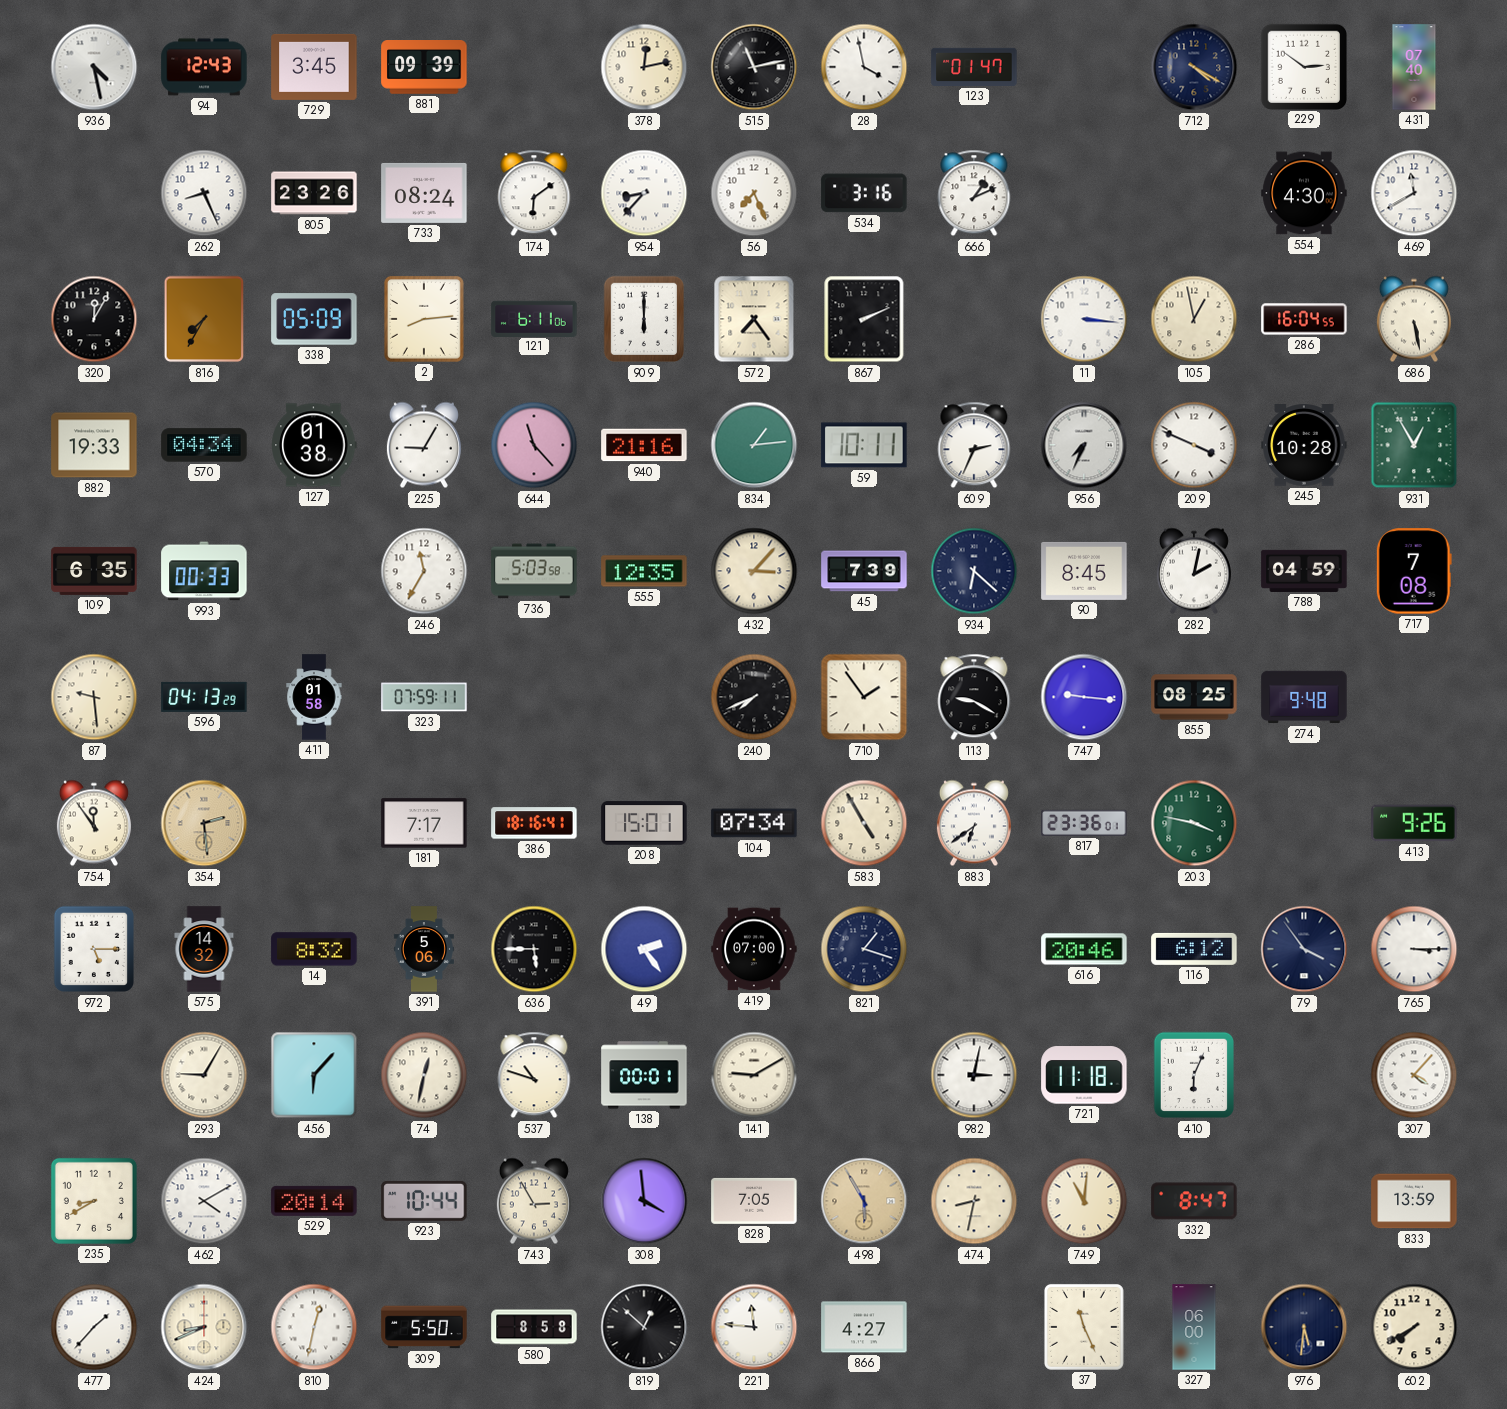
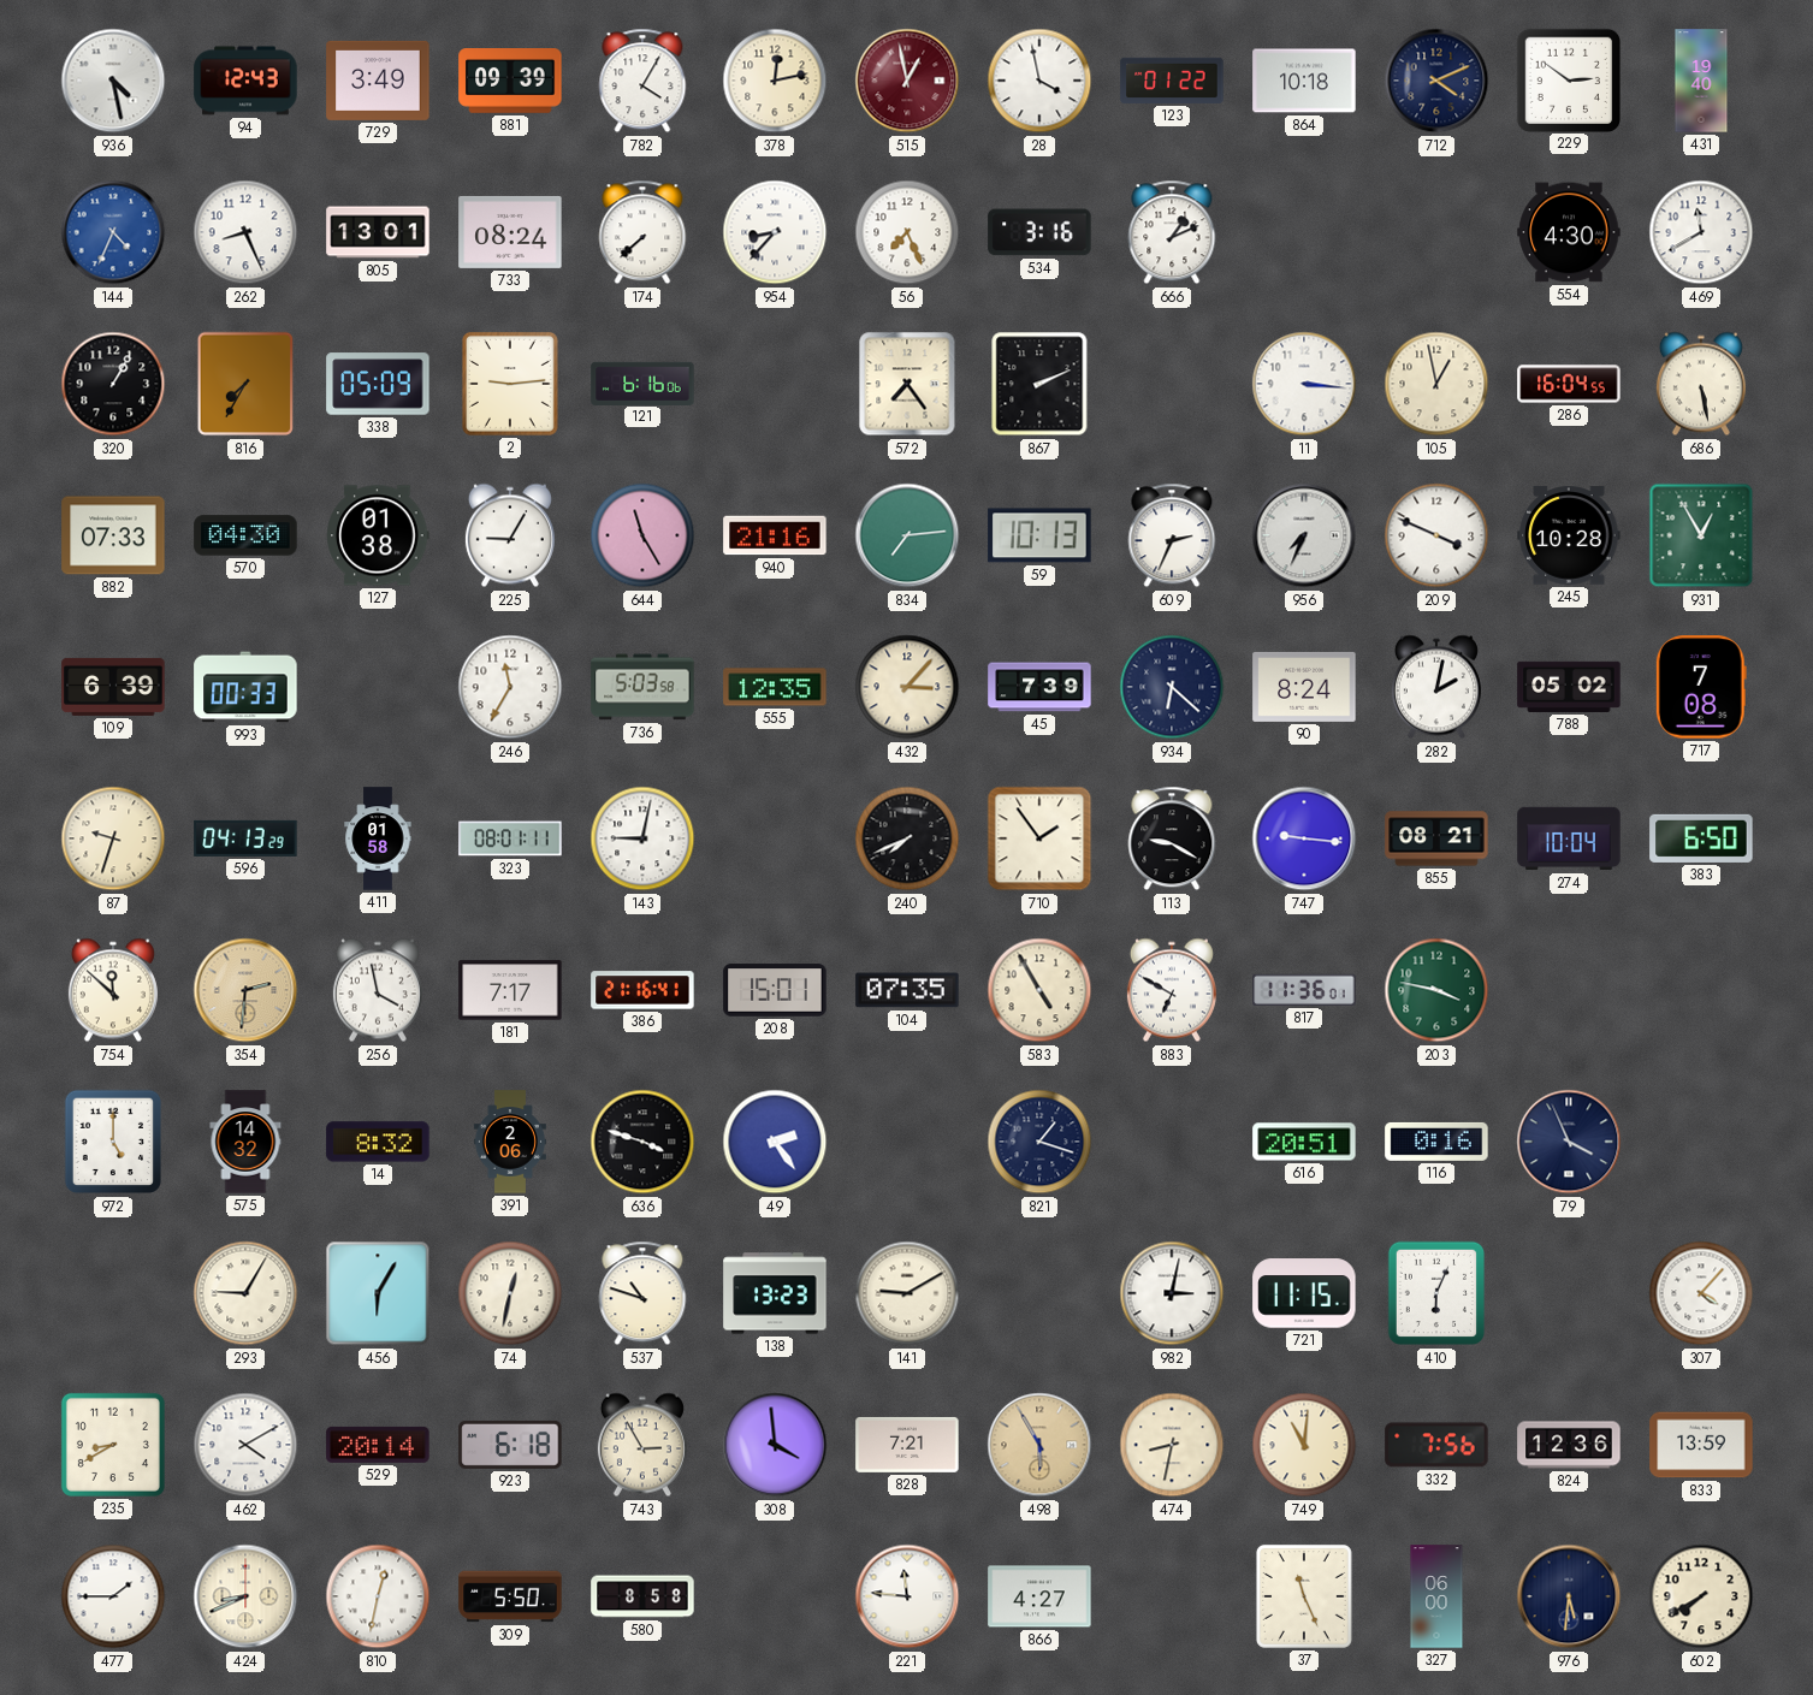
729: 3:45 -> 3:49
782: none -> 4:05
515: 11:13 -> 12:58
515 dial: black -> burgundy
123: 01:47 -> 01:22
864: none -> 10:18
712: 4:20 -> 4:11
431: 07:40 -> 19:40
144: none -> 4:34
805: 23:26 -> 13:01
174: 6:09 -> 7:38
320: 12:05 -> 1:05
2: 8:14 -> 9:14
121: 6:11 -> 6:16
909: 6:00 -> none
882: 19:33 -> 07:33
570: 04:34 -> 04:30
644: 11:23 -> 11:25
834: 1:14 -> 7:14
59: 10:11 -> 10:13
109: 6:35 -> 6:39
90: 8:45 -> 8:24
788: 04:59 -> 05:02
87: 9:29 -> 9:33
323: 07:59 -> 08:01
143: none -> 9:02
855: 08:25 -> 08:21
274: 9:48 -> 10:04
383: none -> 6:50
754: 11:54 -> 11:52
354: 2:29 -> 2:31
256: none -> 3:58
386: 18:16 -> 21:16
104: 07:34 -> 07:35
883: 6:39 -> 6:50
817: 23:36 -> 11:36
413: 9:26 -> none
972: 5:15 -> 5:00
391: 5:06 -> 2:06
636: 5:45 -> 3:48
419: 07:00 -> none
616: 20:46 -> 20:51
116: 6:12 -> 0:16
79: 3:54 -> 3:56
765: 3:15 -> none
456: 6:07 -> 6:05
138: 00:01 -> 13:23
721: 11:18 -> 11:15
923: 10:44 -> 6:18
828: 7:05 -> 7:21
332: 8:47 -> 7:56
824: none -> 12:36
477: 1:37 -> 1:45
819: 12:52 -> none
